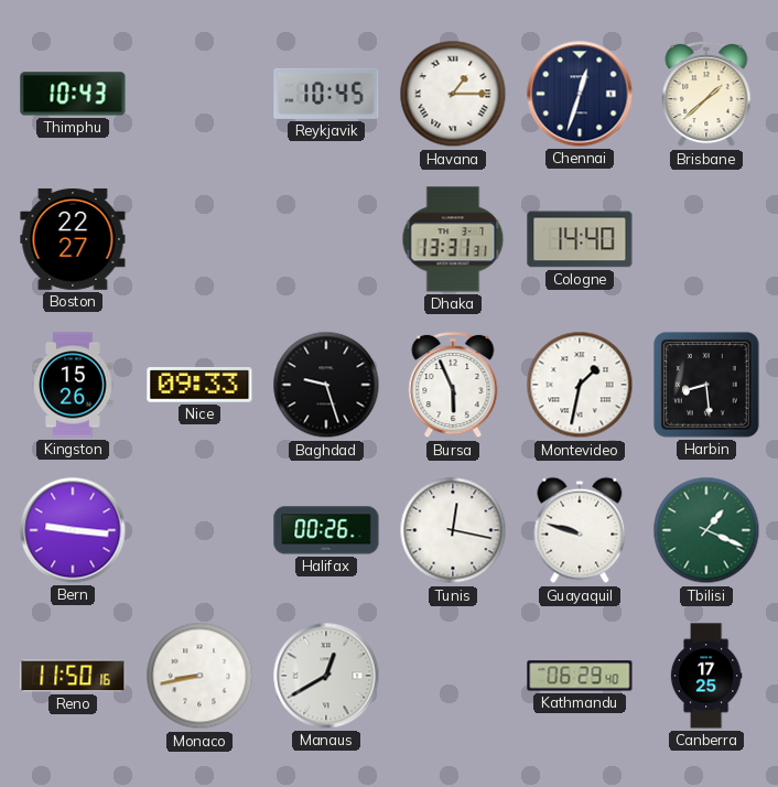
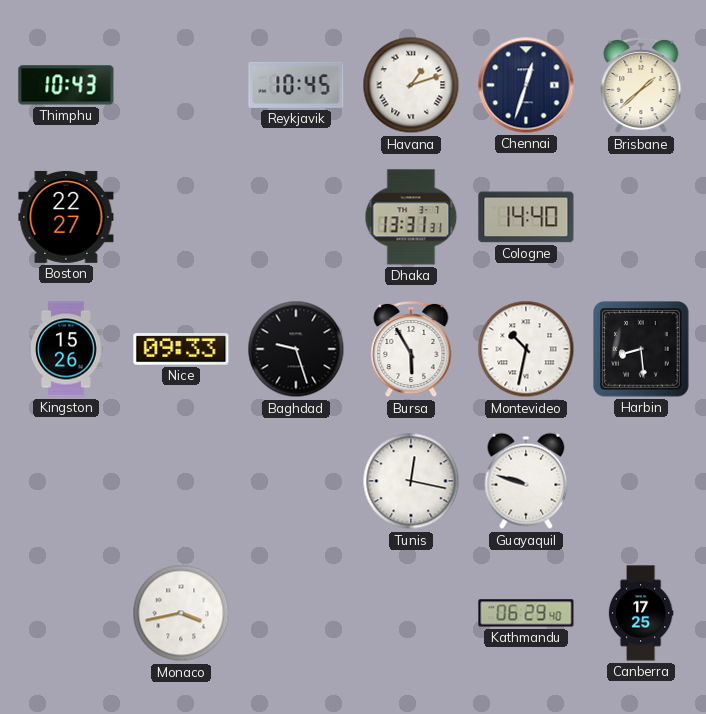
Havana: 1:15 -> 1:12
Bursa: 5:56 -> 5:55
Montevideo: 1:32 -> 10:32
Bern: 9:16 -> none
Halifax: 00:26 -> none
Tbilisi: 1:19 -> none
Reno: 11:50 -> none
Monaco: 8:43 -> 3:43
Manaus: 12:40 -> none
